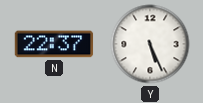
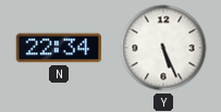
N: 22:37 -> 22:34
